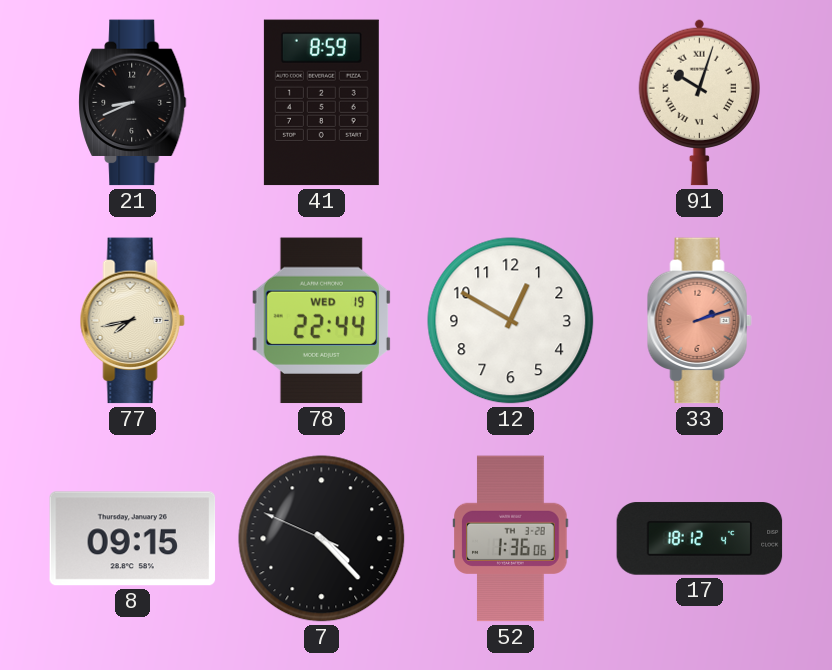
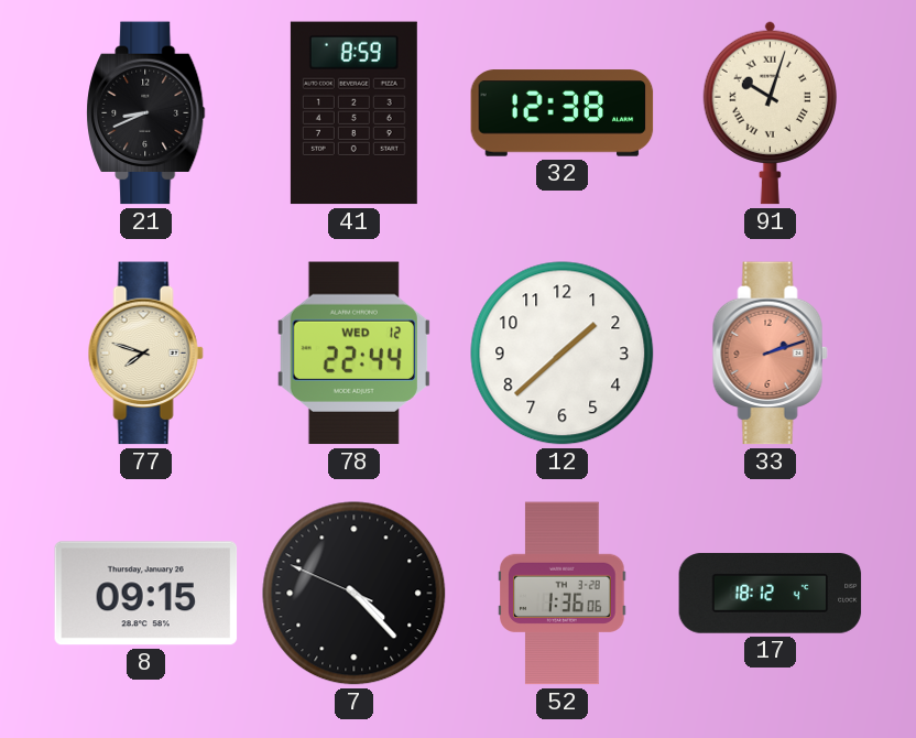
32: none -> 12:38
77: 7:43 -> 7:48
78 date: WED 19 -> WED 12
12: 12:50 -> 1:38
